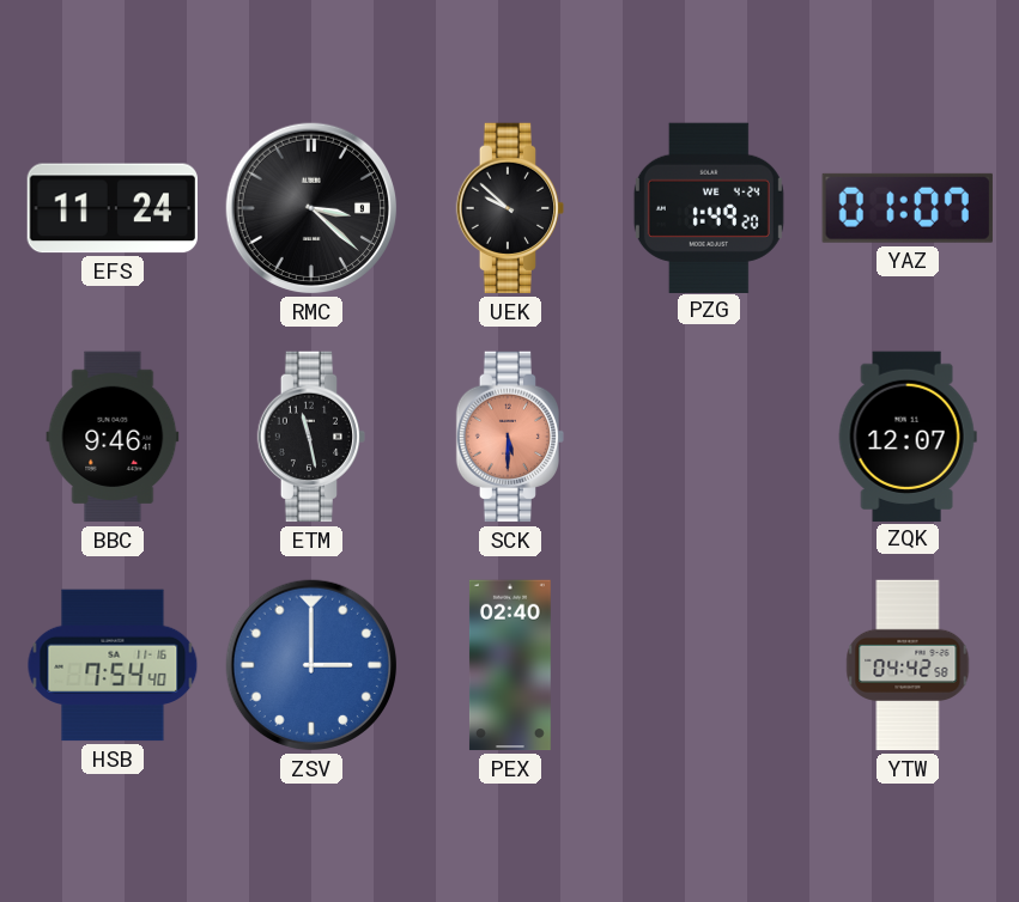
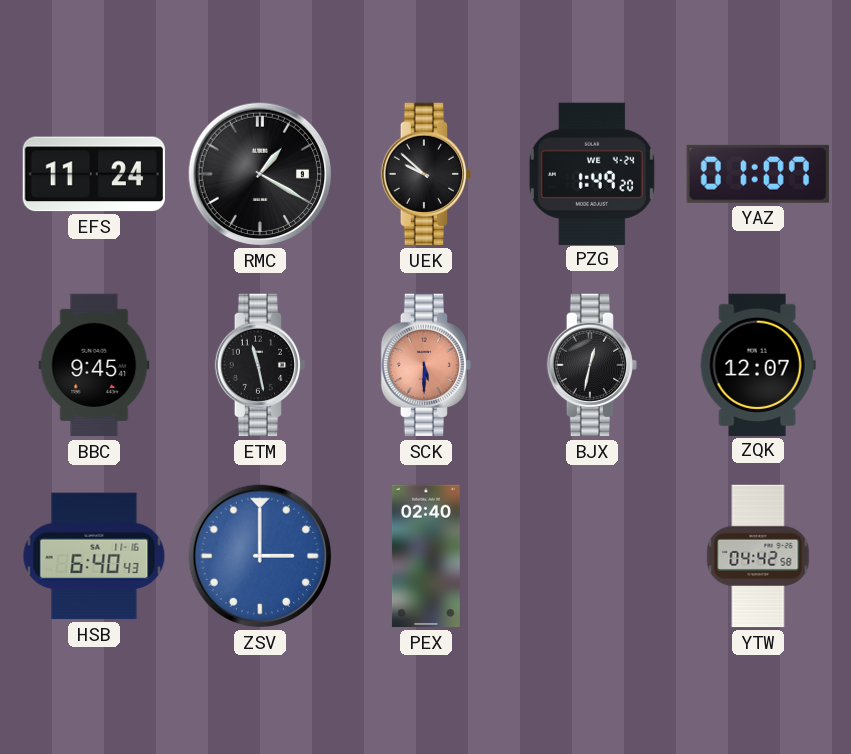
RMC: 3:22 -> 1:20
BBC: 9:46 -> 9:45
BJX: none -> 12:32
HSB: 7:54 -> 6:40
